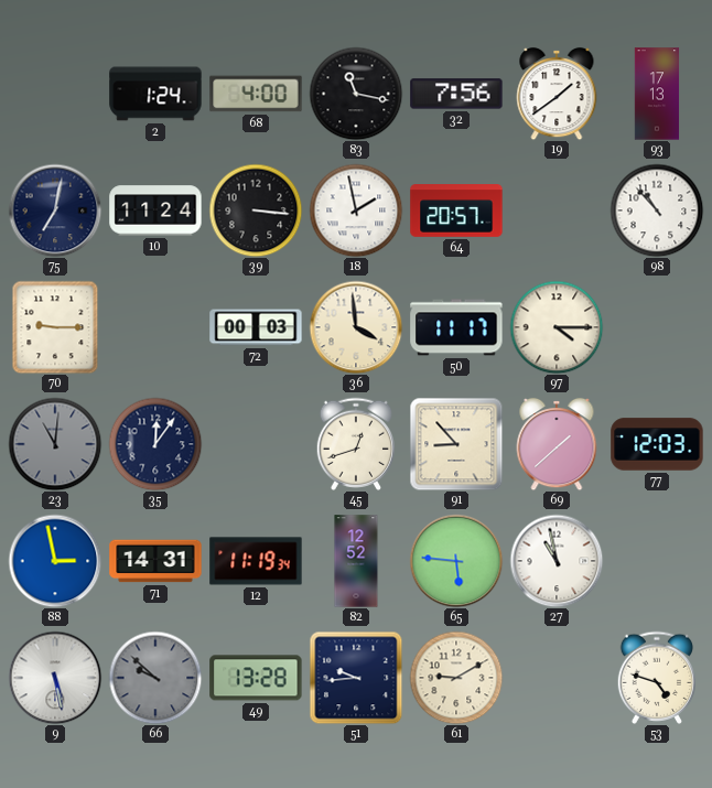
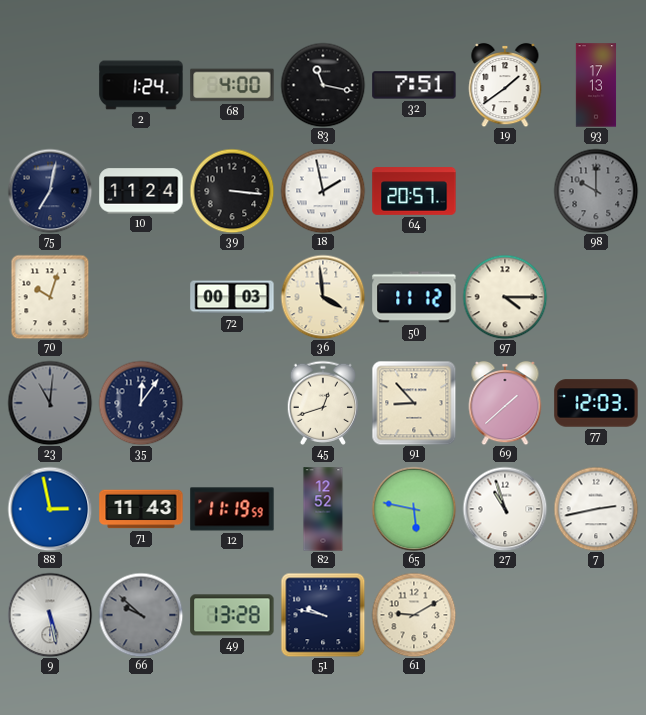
32: 7:56 -> 7:51
98: 10:53 -> 10:00
98 dial: white -> grey
70: 9:15 -> 10:03
50: 11:17 -> 11:12
71: 14:31 -> 11:43
12: 11:19:34 -> 11:19:59
65: 5:46 -> 5:47
27: 10:58 -> 10:57
7: none -> 2:43
51: 9:44 -> 9:47
53: 4:48 -> none
